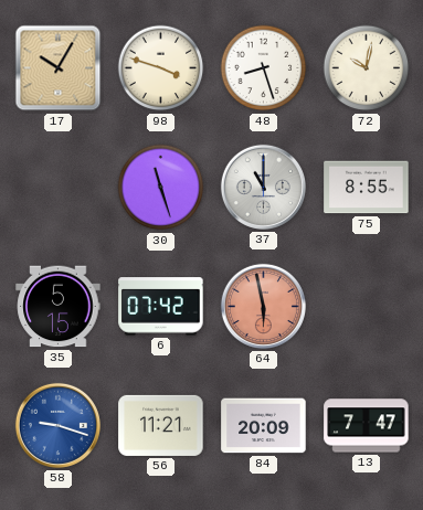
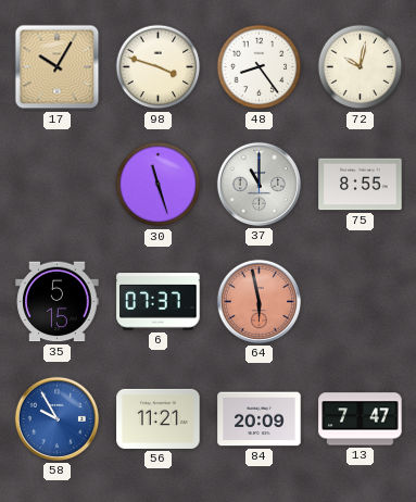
48: 8:27 -> 8:24
6: 07:42 -> 07:37
58: 9:18 -> 9:55
